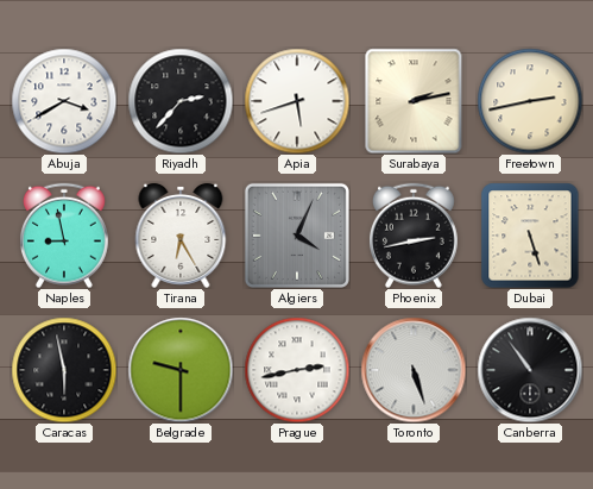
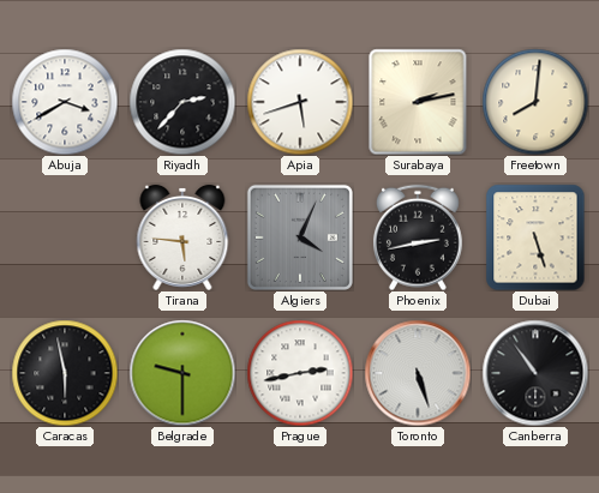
Freetown: 2:43 -> 8:01
Naples: 8:58 -> none
Tirana: 6:25 -> 5:46
